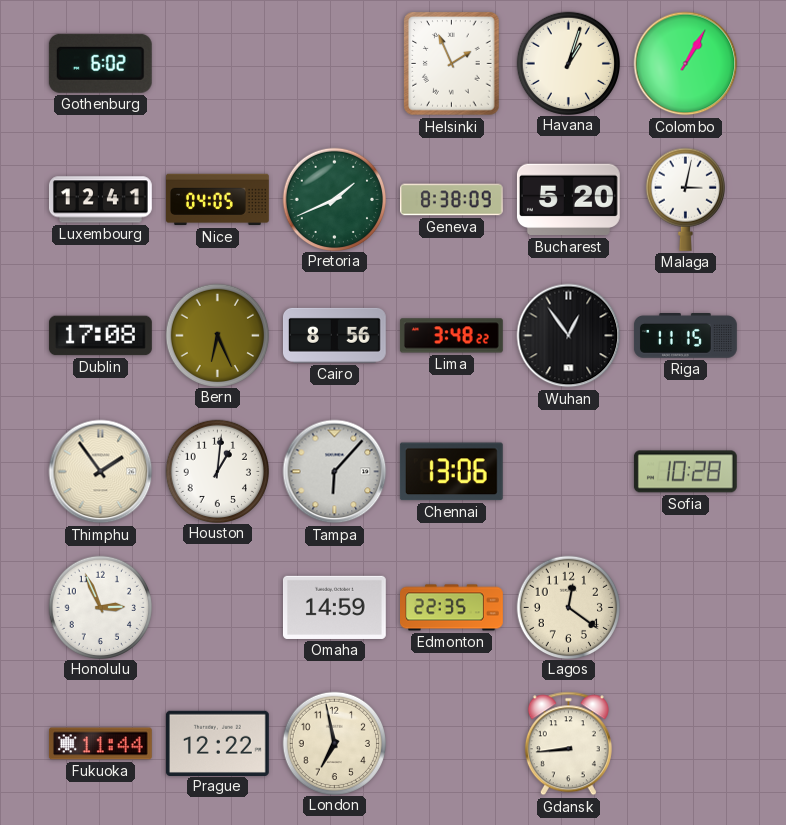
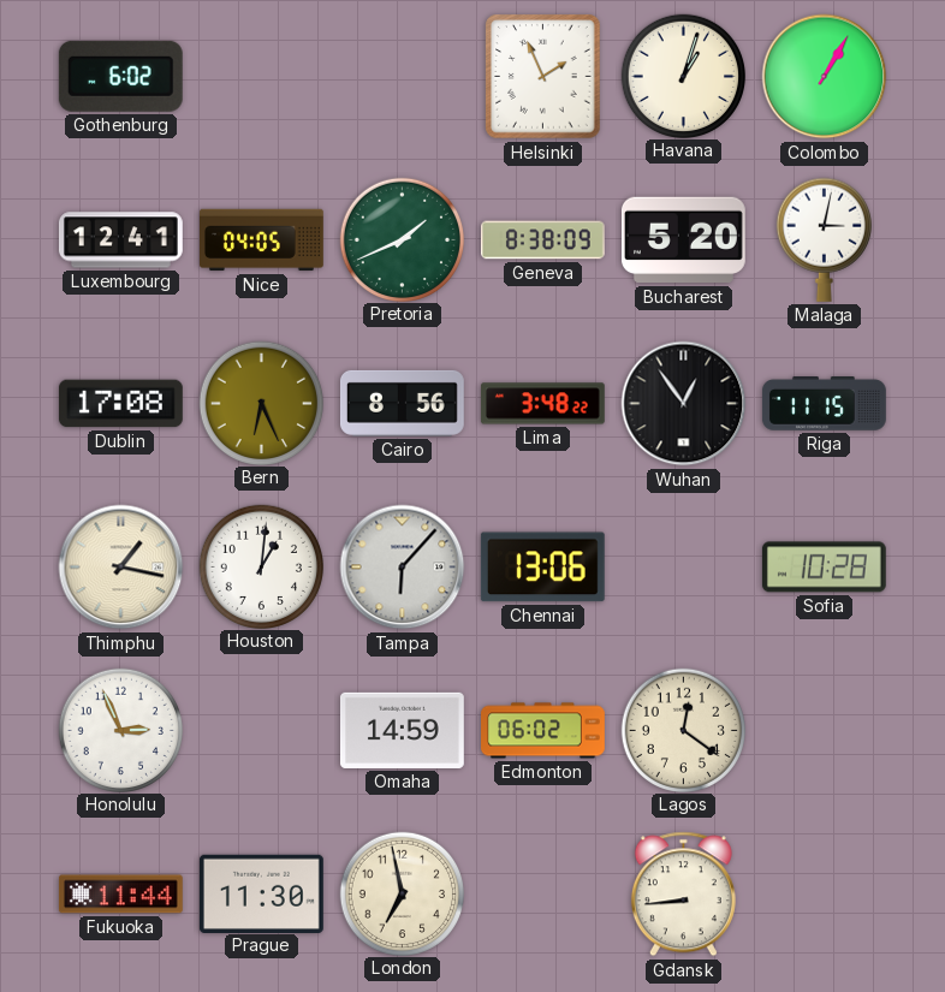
Thimphu: 1:54 -> 1:17
Edmonton: 22:35 -> 06:02
Prague: 12:22 -> 11:30
